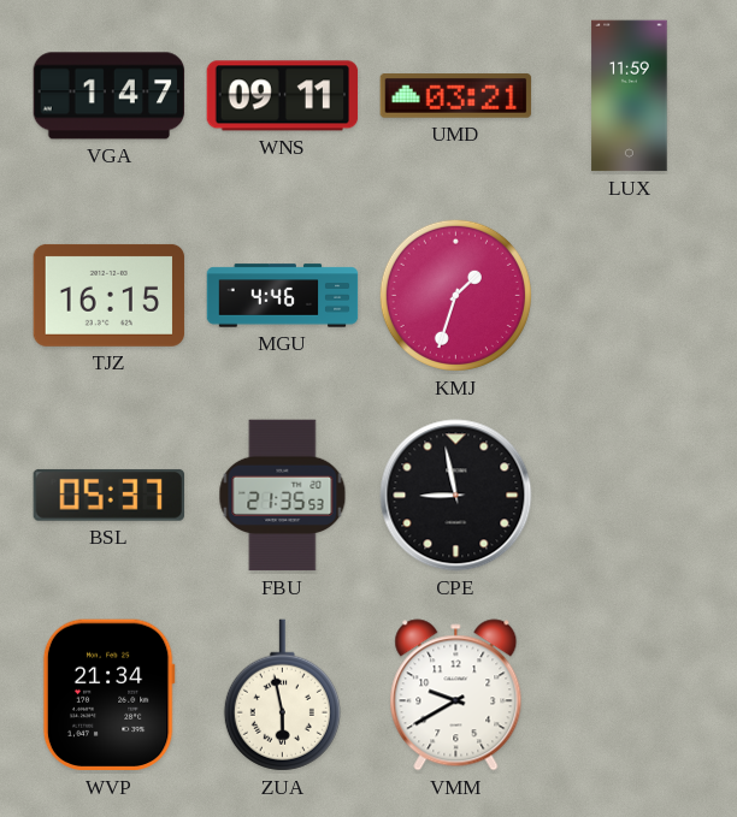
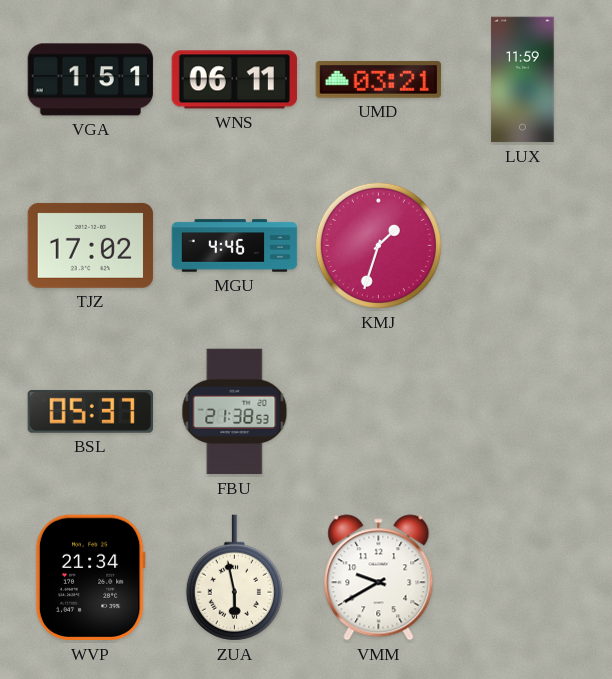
VGA: 1:47 -> 1:51
WNS: 09:11 -> 06:11
TJZ: 16:15 -> 17:02
FBU: 21:35 -> 21:38
CPE: 8:58 -> none
